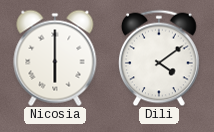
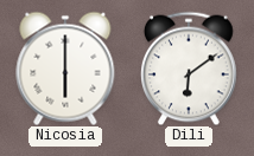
Dili: 4:09 -> 6:09
